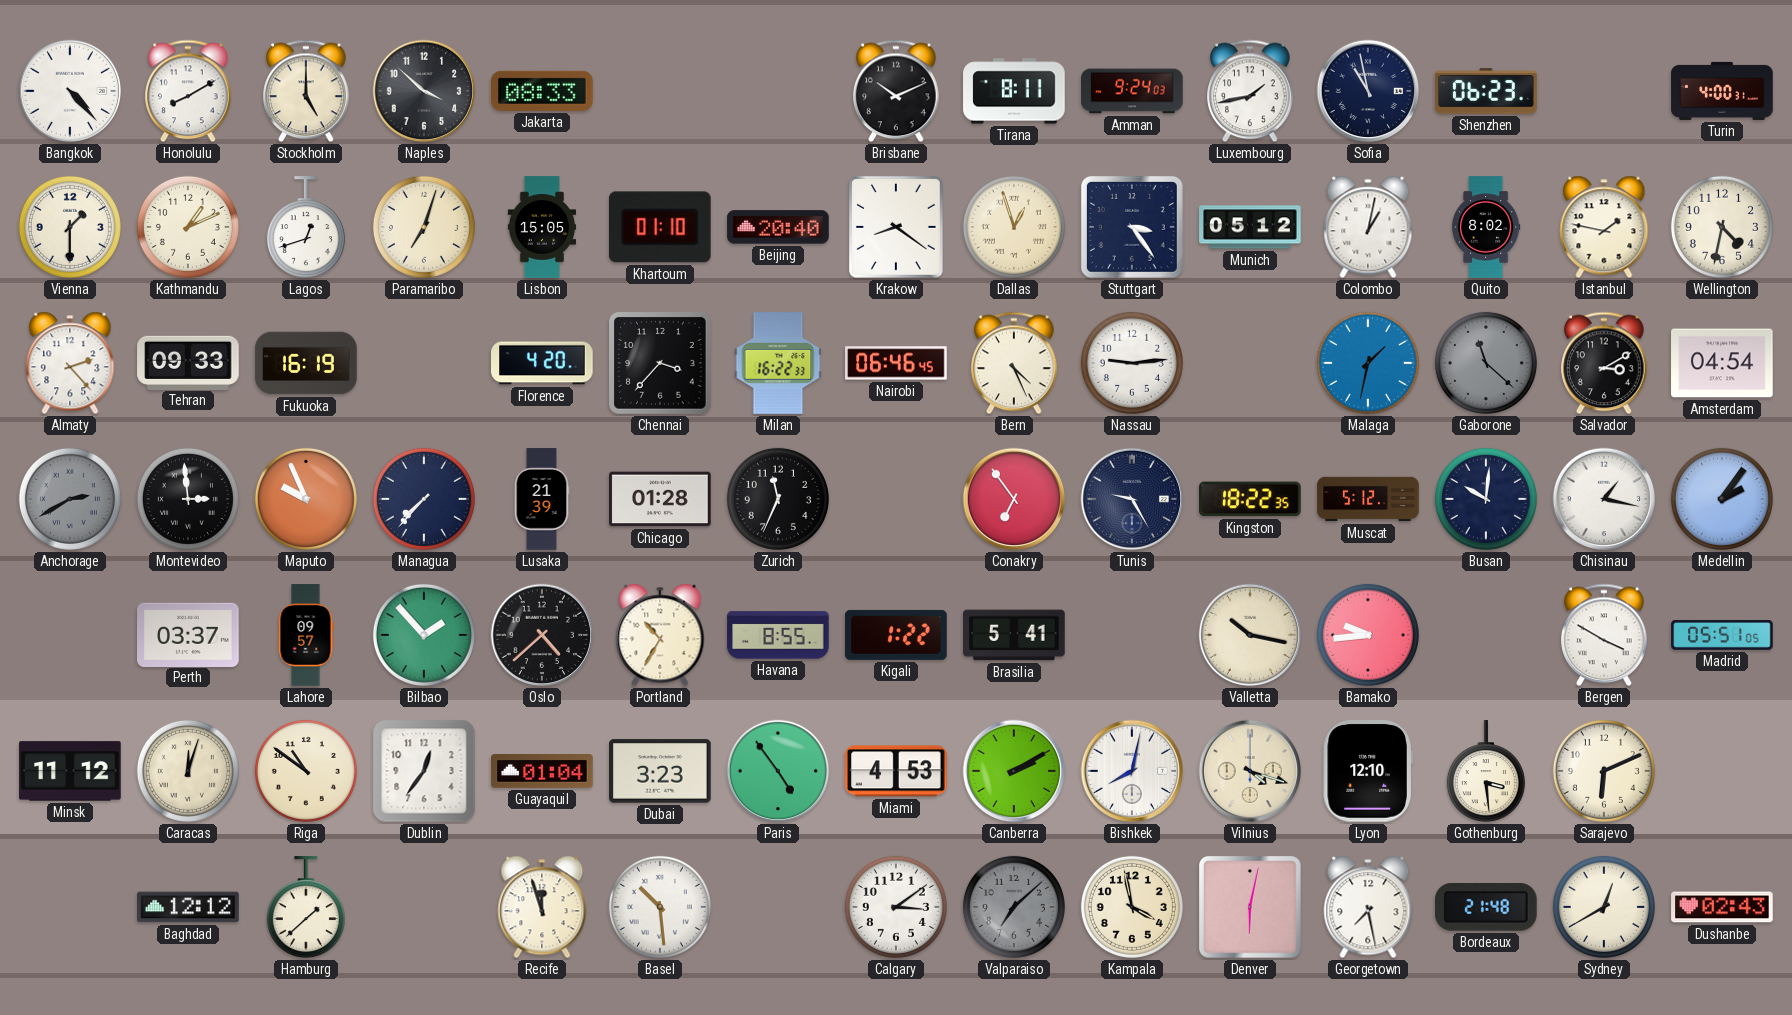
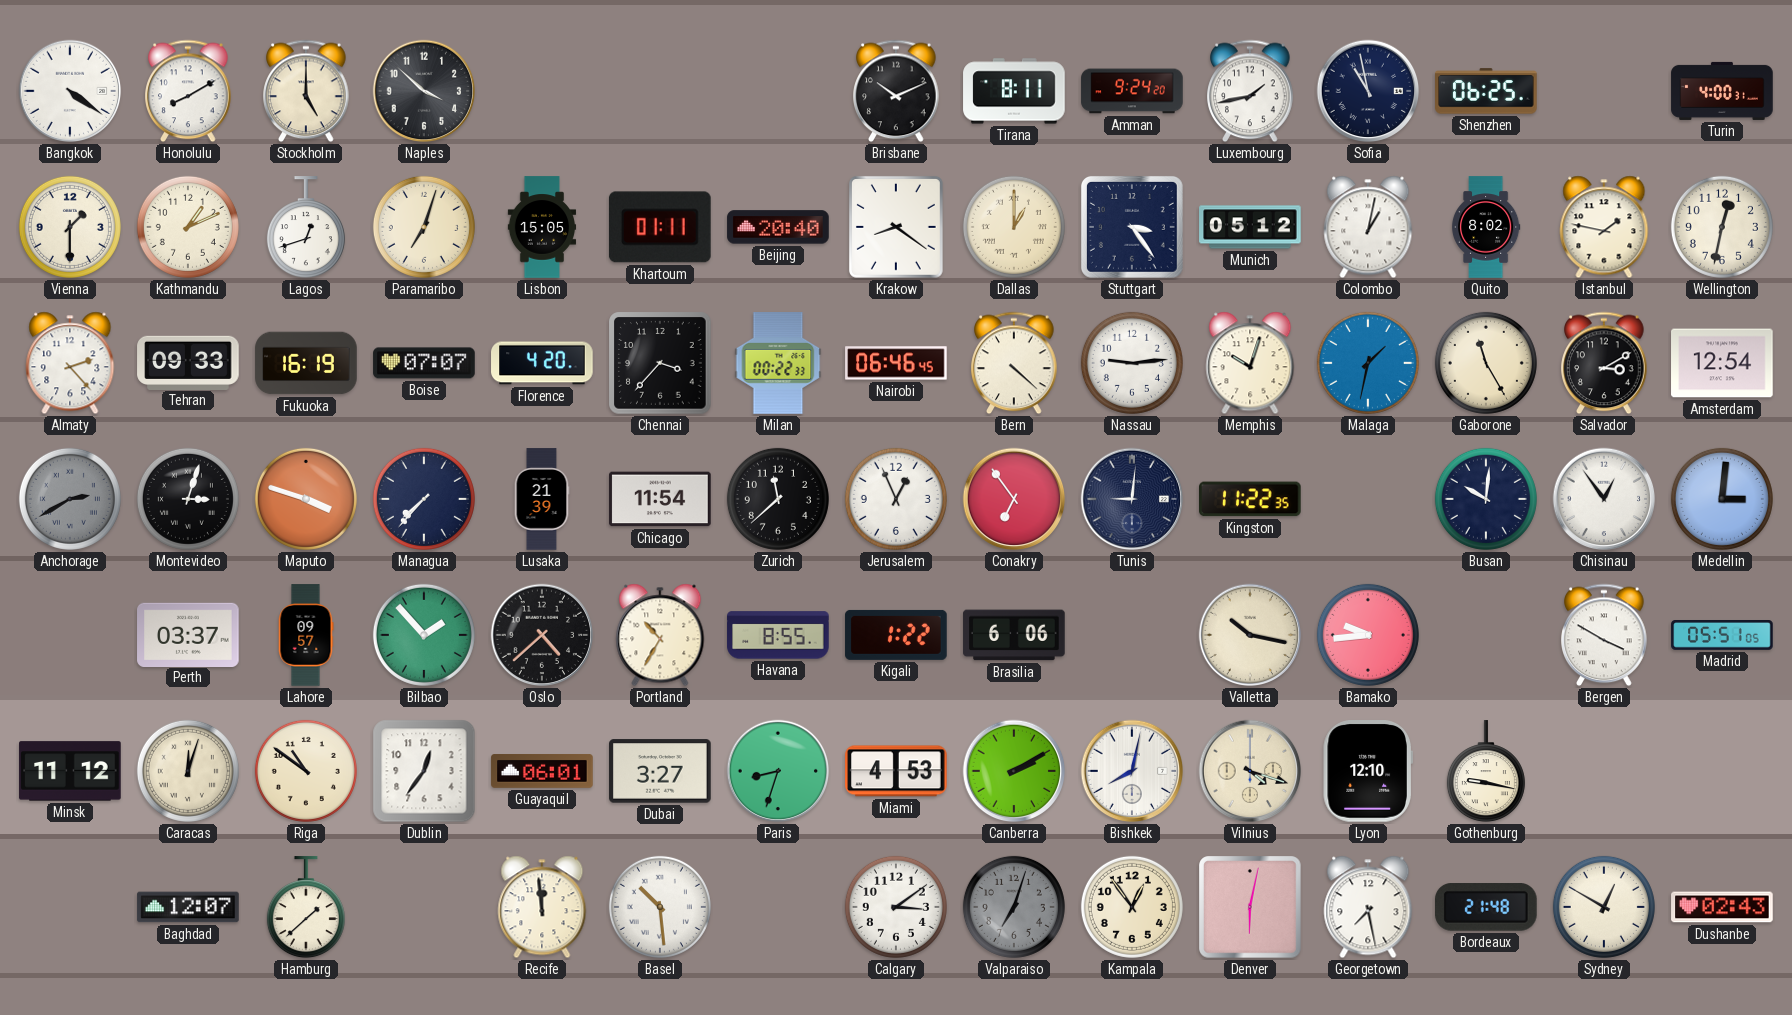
Bangkok: 4:23 -> 4:21
Jakarta: 08:33 -> none
Amman: 9:24:03 -> 9:24:20
Shenzhen: 06:23 -> 06:25
Khartoum: 01:10 -> 01:11
Dallas: 12:57 -> 1:00
Wellington: 4:32 -> 12:32
Boise: none -> 07:07
Milan: 16:22 -> 00:22
Bern: 4:26 -> 4:22
Memphis: none -> 10:03
Gaborone: 11:22 -> 11:25
Gaborone dial: grey -> cream
Amsterdam: 04:54 -> 12:54
Montevideo: 2:59 -> 3:03
Maputo: 9:56 -> 3:48
Chicago: 01:28 -> 11:54
Zurich: 11:34 -> 11:38
Jerusalem: none -> 12:56
Tunis: 9:25 -> 9:01
Kingston: 18:22 -> 11:22
Muscat: 5:12 -> none
Chisinau: 1:17 -> 12:54
Medellin: 2:06 -> 3:01
Brasilia: 5:41 -> 6:06
Guayaquil: 01:04 -> 06:01
Dubai: 3:23 -> 3:27
Paris: 4:54 -> 8:33
Gothenburg: 3:29 -> 9:17
Sarajevo: 6:11 -> none
Baghdad: 12:12 -> 12:07
Recife: 11:57 -> 11:59
Valparaiso: 7:08 -> 7:03
Kampala: 3:58 -> 12:54
Sydney: 12:40 -> 12:50
